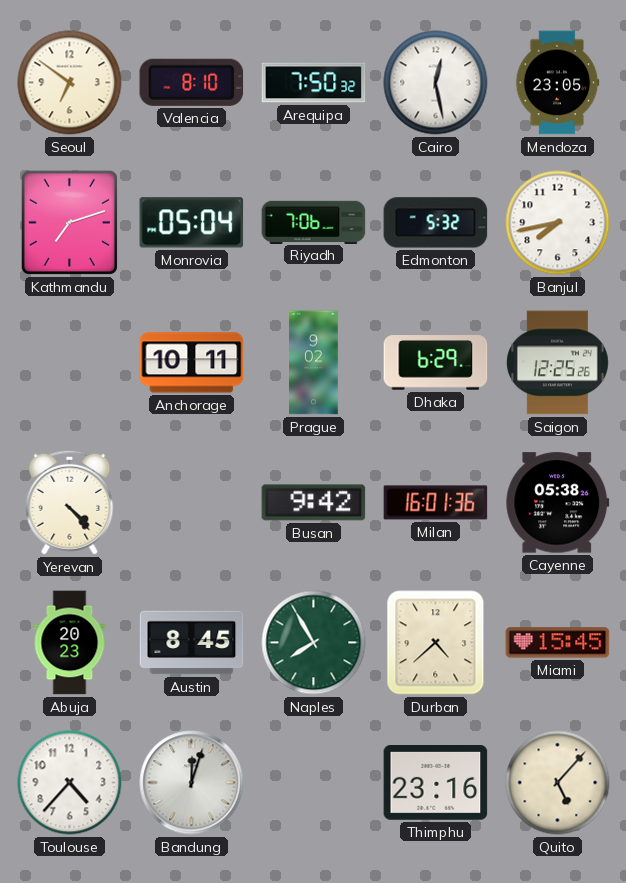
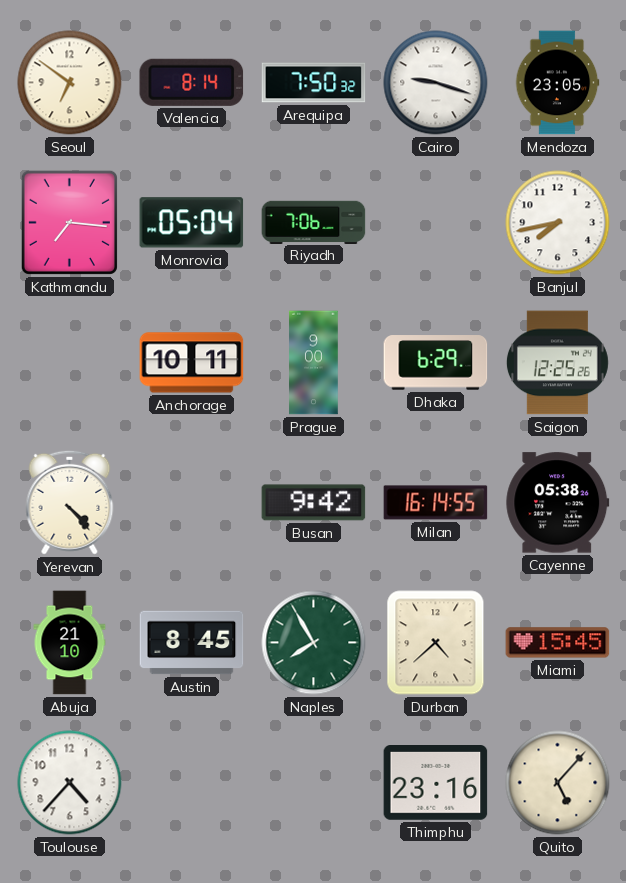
Valencia: 8:10 -> 8:14
Cairo: 12:28 -> 9:18
Kathmandu: 7:12 -> 7:16
Edmonton: 5:32 -> none
Prague: 9:02 -> 9:00
Milan: 16:01 -> 16:14
Abuja: 20:23 -> 21:10
Bandung: 12:03 -> none
